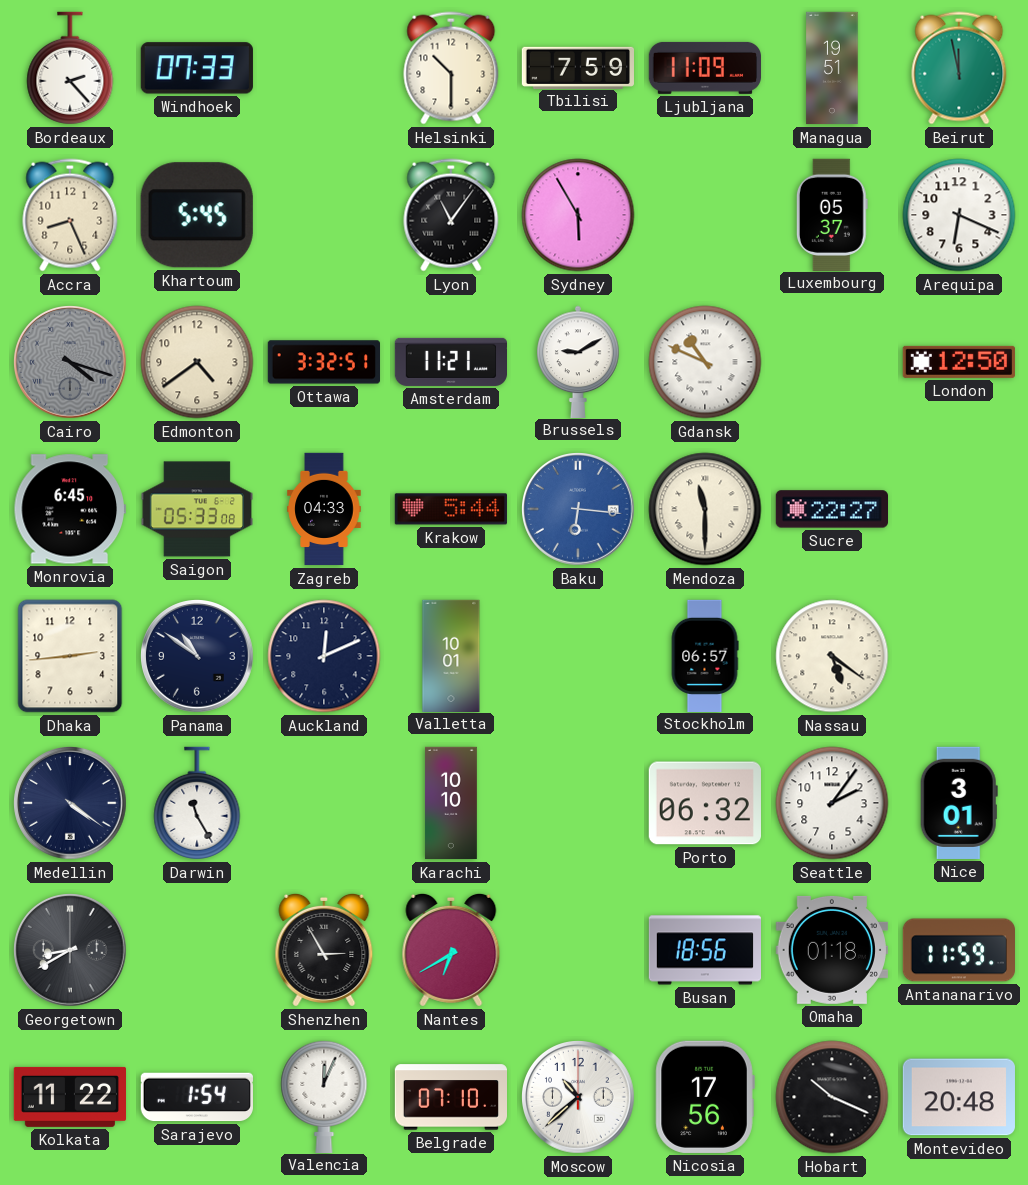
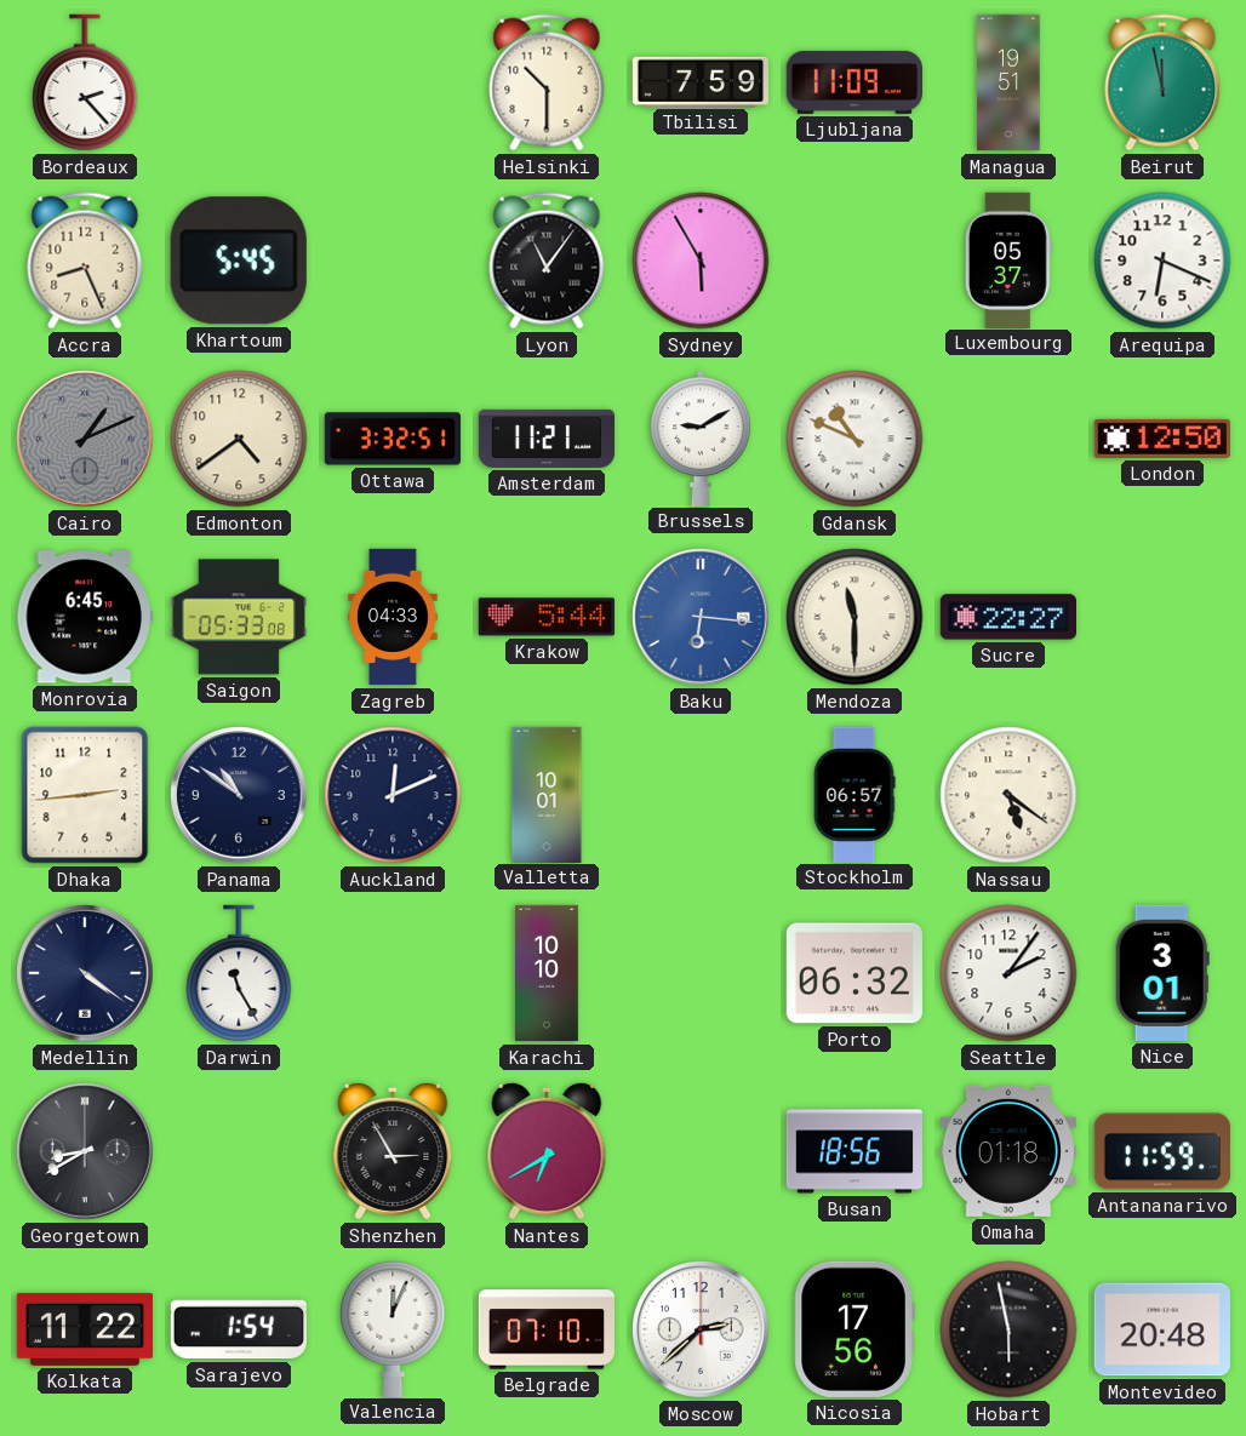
Windhoek: 07:33 -> none
Cairo: 4:18 -> 1:11
Moscow: 10:38 -> 2:38
Hobart: 10:19 -> 5:58
